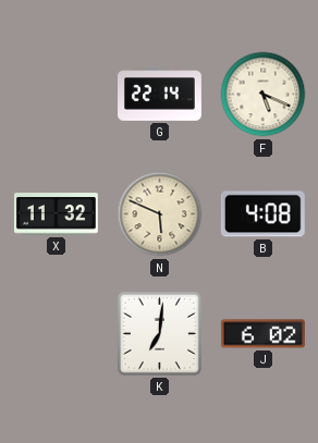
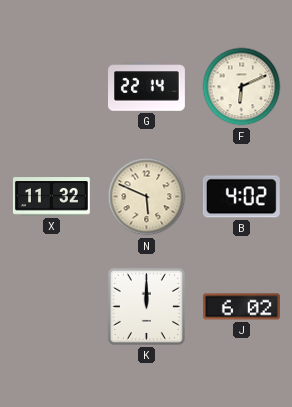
F: 5:19 -> 6:11
B: 4:08 -> 4:02
K: 7:01 -> 12:00
